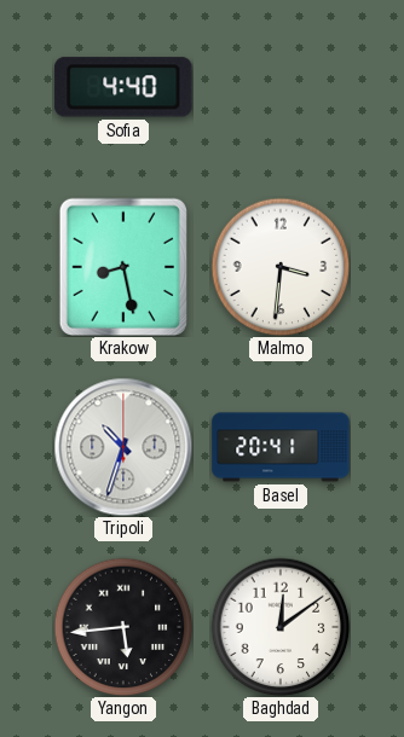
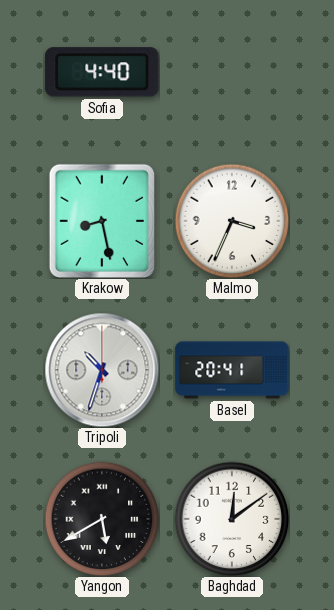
Malmo: 3:31 -> 3:34
Yangon: 5:44 -> 5:40
